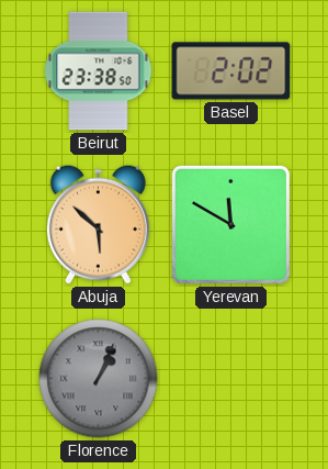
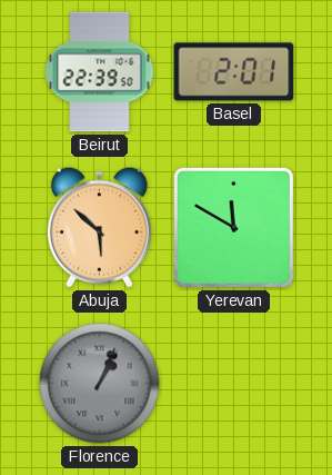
Beirut: 23:38 -> 22:39
Basel: 2:02 -> 2:01
